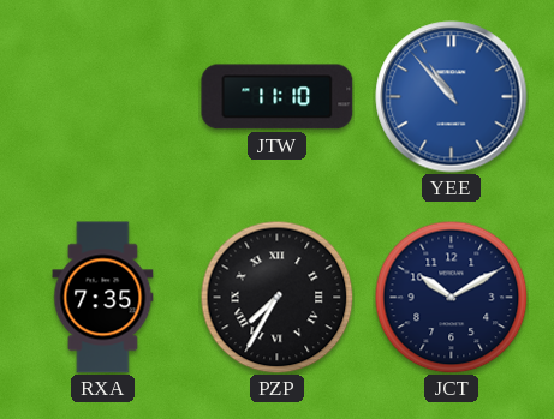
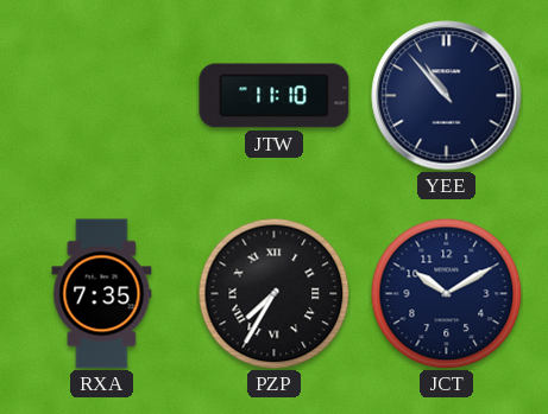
YEE dial: blue -> navy
